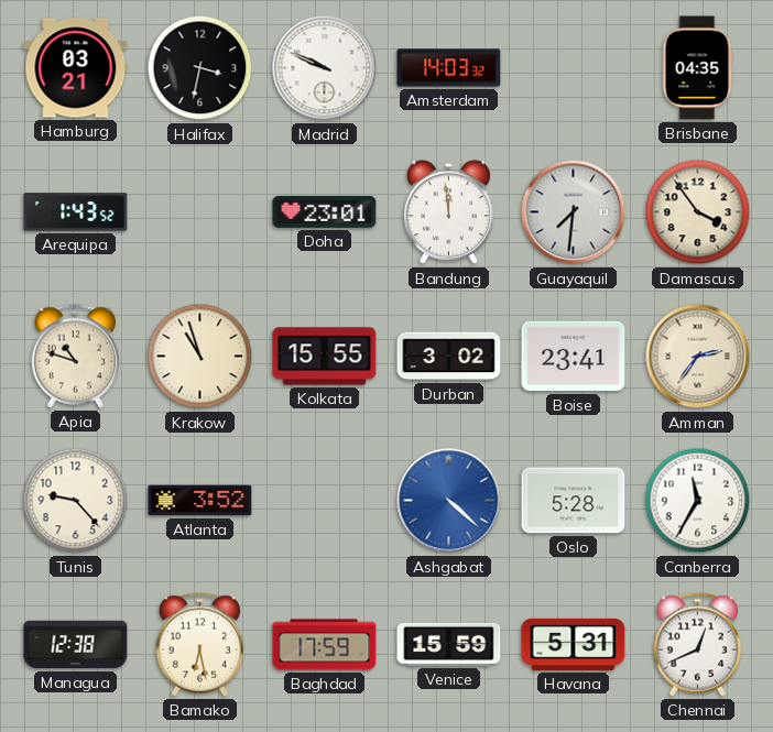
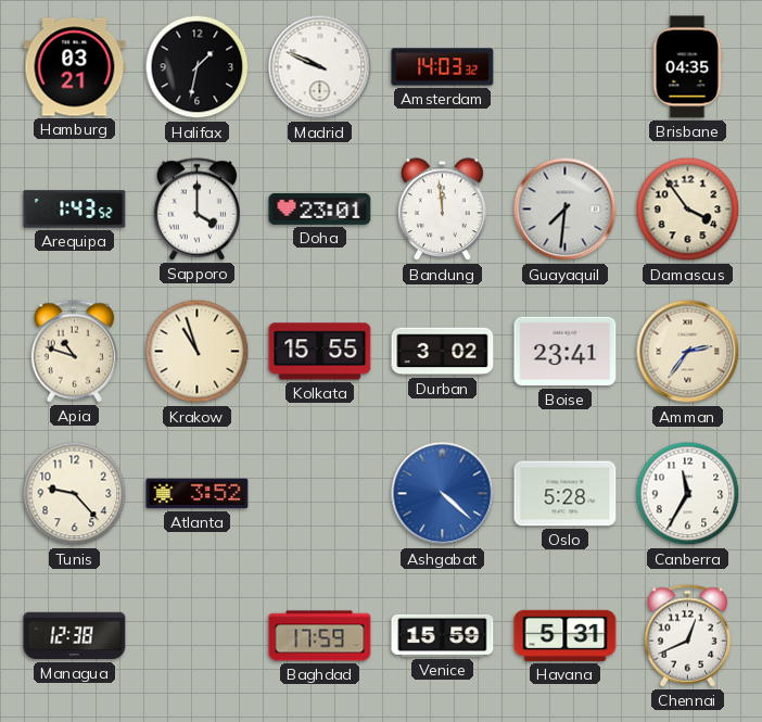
Halifax: 3:32 -> 1:32
Sapporo: none -> 4:00
Bamako: 6:28 -> none
